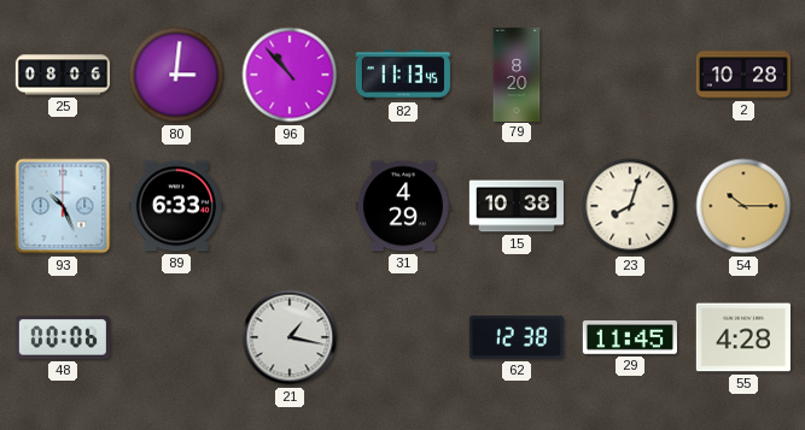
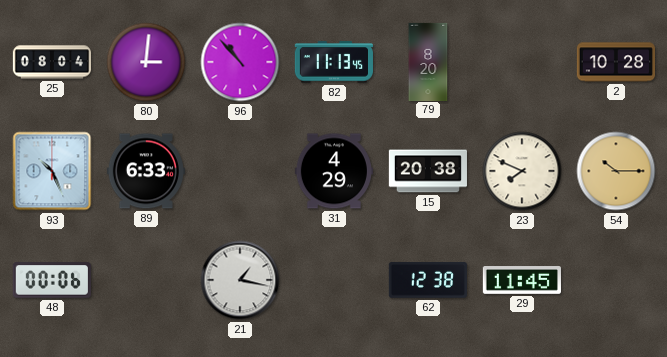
25: 08:06 -> 08:04
15: 10:38 -> 20:38
23: 8:03 -> 7:49
55: 4:28 -> none
